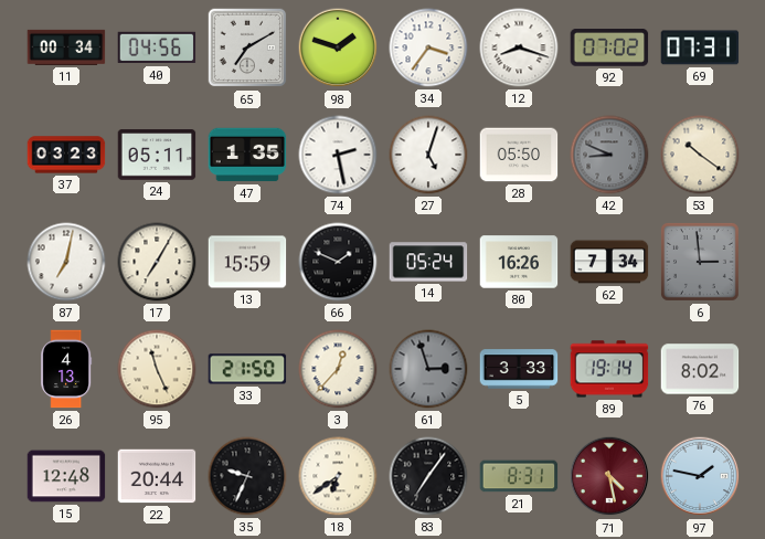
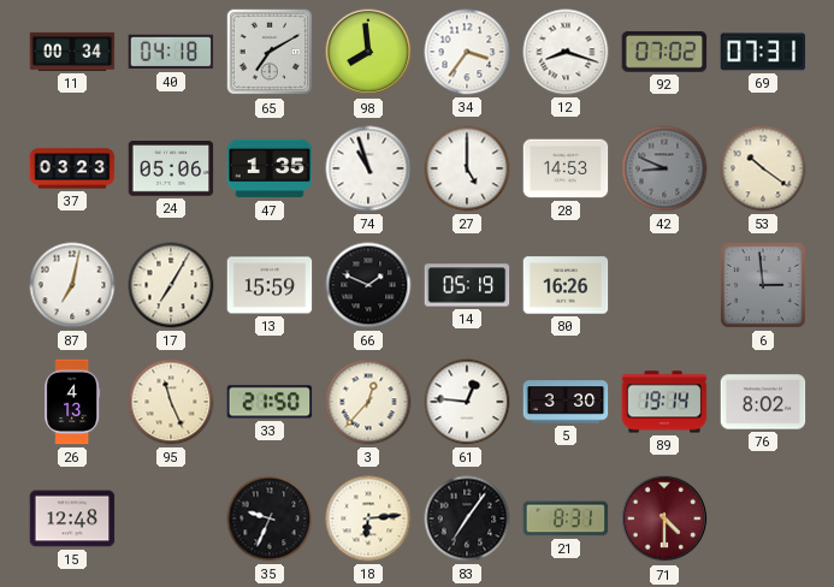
40: 04:56 -> 04:18
98: 1:48 -> 7:59
24: 05:11 -> 05:06
74: 2:28 -> 10:57
27: 5:03 -> 5:00
28: 05:50 -> 14:53
14: 05:24 -> 05:19
62: 7:34 -> none
61: 2:57 -> 12:46
61 dial: grey -> white
5: 3:33 -> 3:30
22: 20:44 -> none
18: 6:39 -> 6:14
71: 4:28 -> 4:30
97: 1:47 -> none
